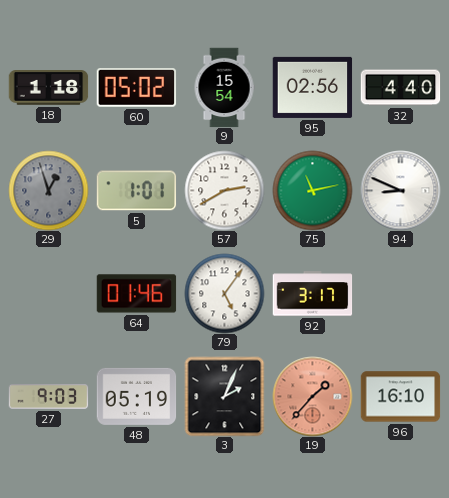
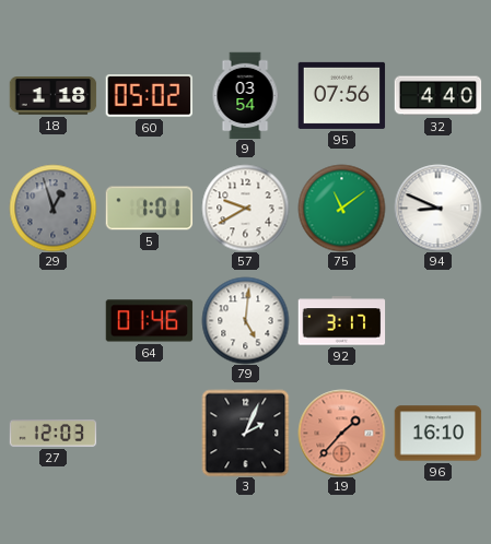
9: 15:54 -> 03:54
95: 02:56 -> 07:56
57: 2:40 -> 9:40
75: 11:13 -> 11:09
79: 5:06 -> 5:01
27: 9:03 -> 12:03
48: 05:19 -> none
